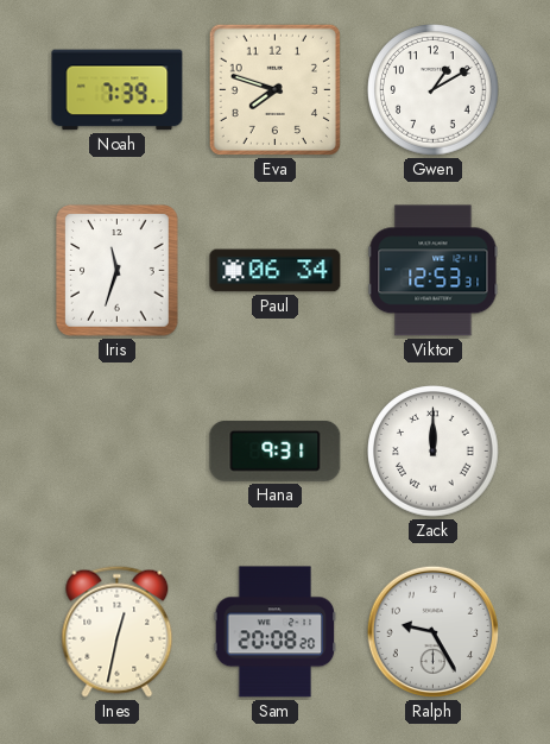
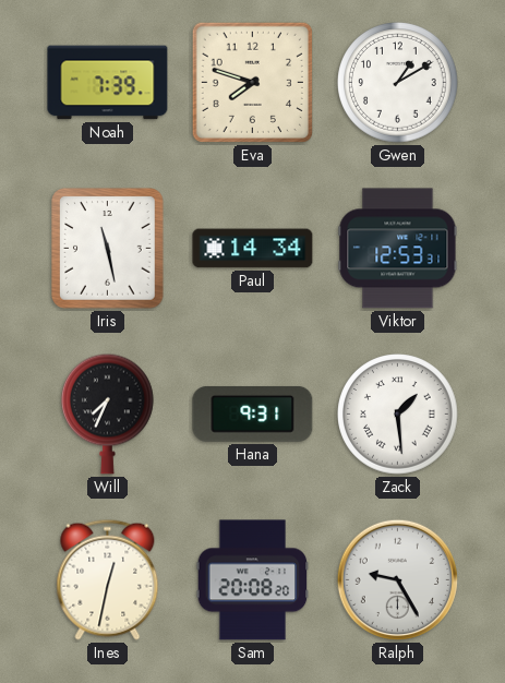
Iris: 11:33 -> 11:28
Paul: 06:34 -> 14:34
Will: none -> 7:34
Zack: 12:00 -> 1:29
